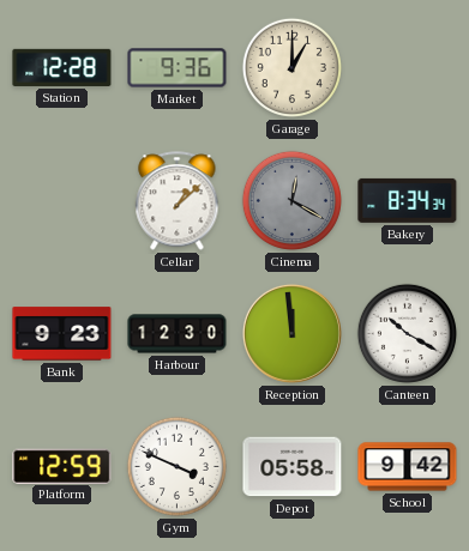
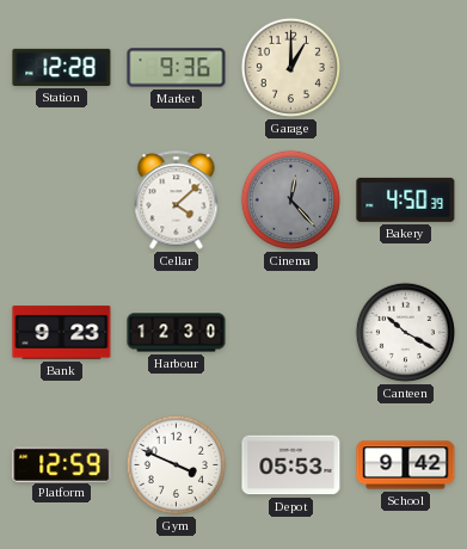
Cellar: 1:08 -> 4:08
Cinema: 12:20 -> 12:23
Bakery: 8:34 -> 4:50
Reception: 11:59 -> none
Depot: 05:58 -> 05:53
